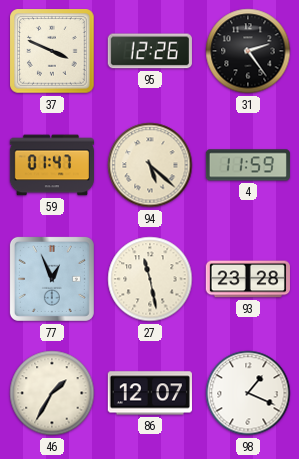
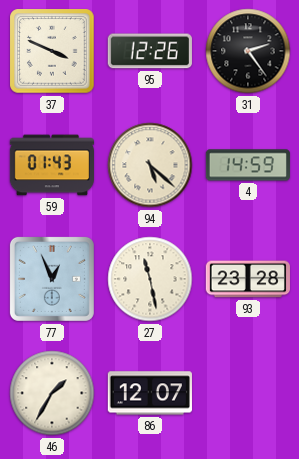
59: 01:47 -> 01:43
4: 11:59 -> 14:59
98: 1:19 -> none
